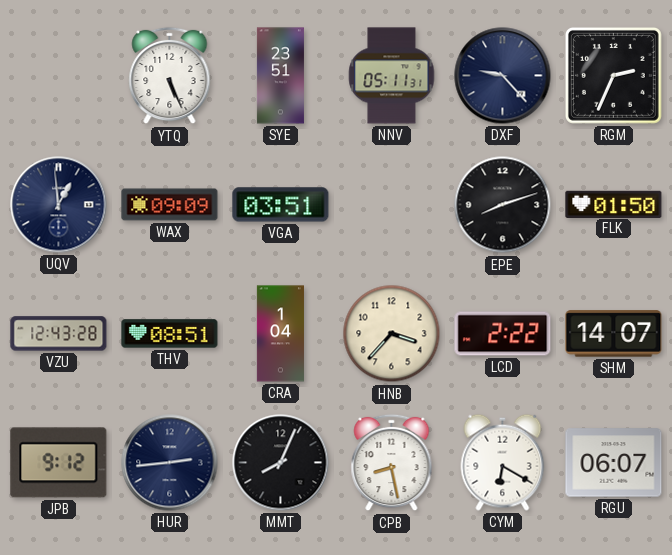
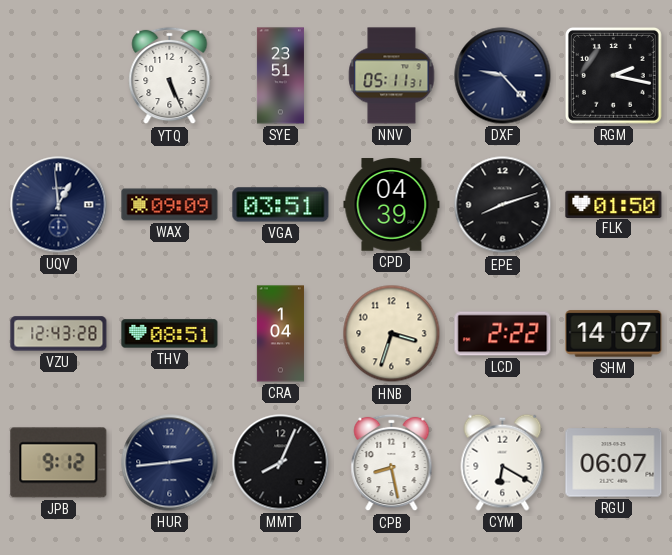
RGM: 2:34 -> 2:17
CPD: none -> 04:39
HNB: 3:37 -> 3:33
